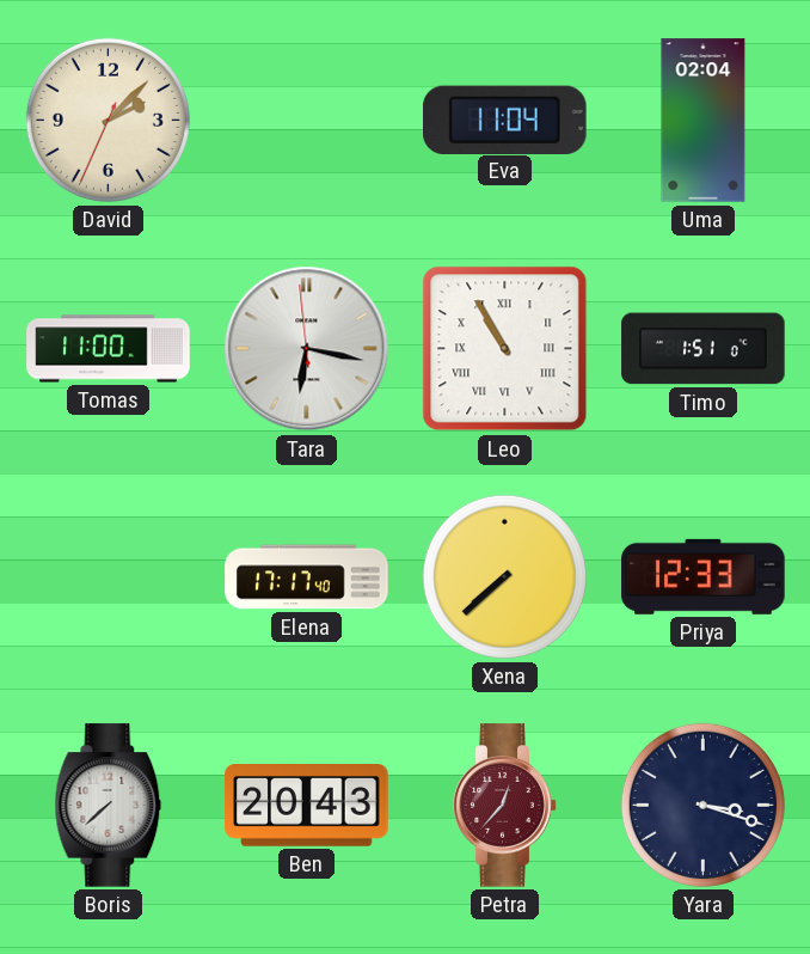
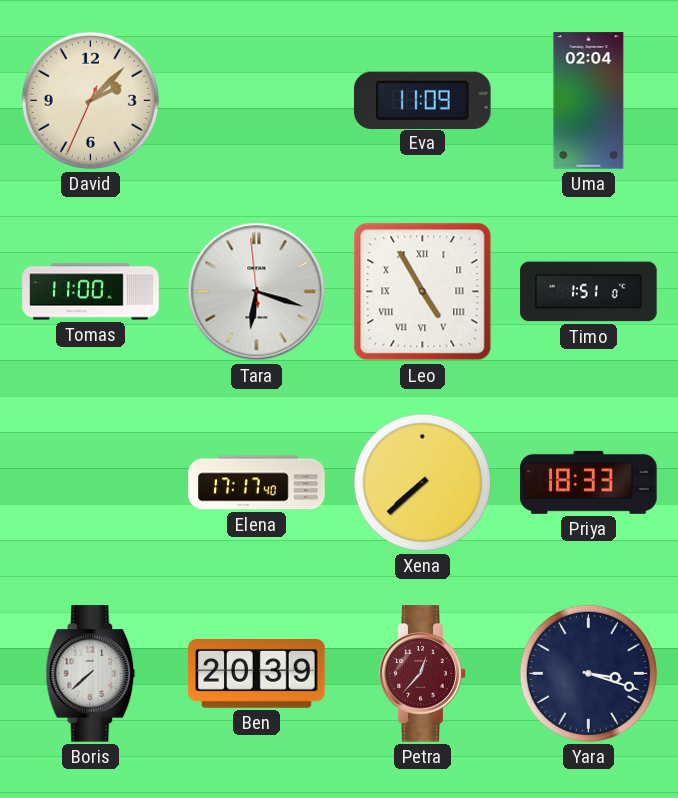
Eva: 11:04 -> 11:09
Tara: 6:16 -> 6:17
Leo: 10:55 -> 4:55
Priya: 12:33 -> 18:33
Ben: 20:43 -> 20:39
